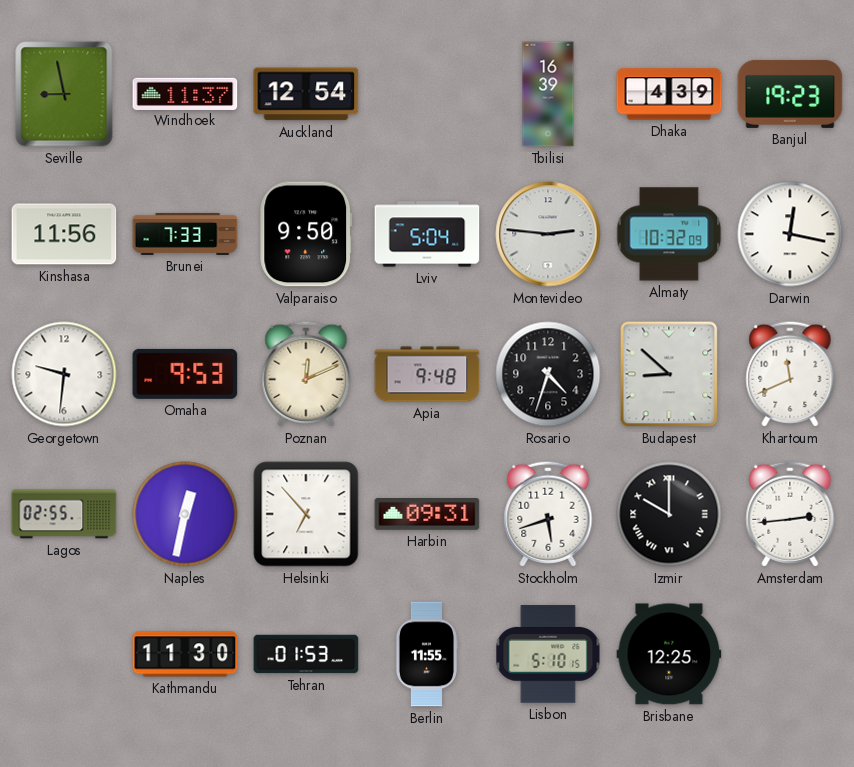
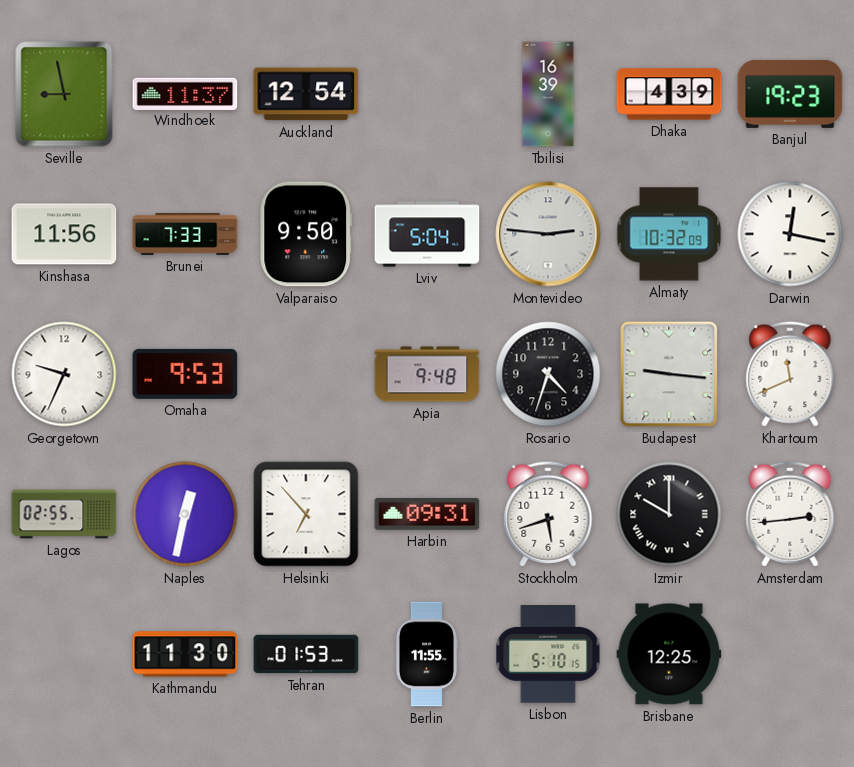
Georgetown: 9:31 -> 9:34
Poznan: 12:11 -> none
Budapest: 8:52 -> 9:16
